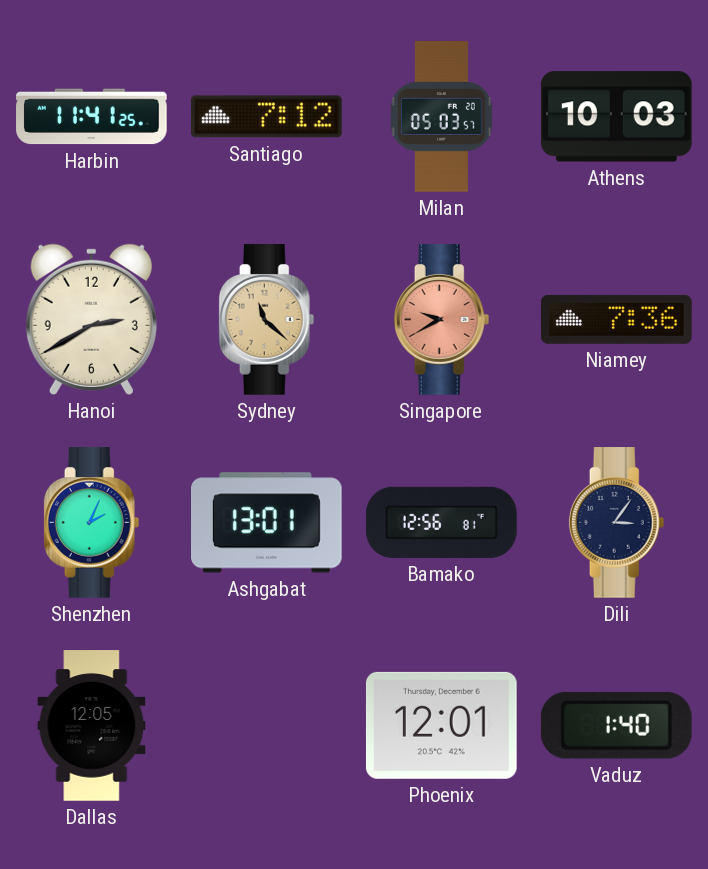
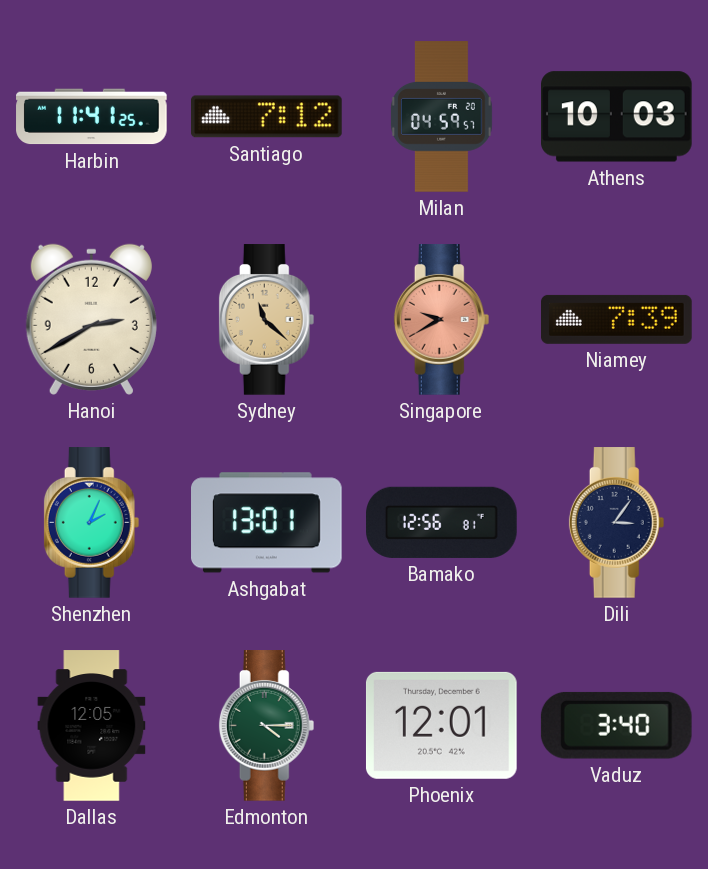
Milan: 05:03 -> 04:59
Niamey: 7:36 -> 7:39
Edmonton: none -> 4:15
Vaduz: 1:40 -> 3:40
